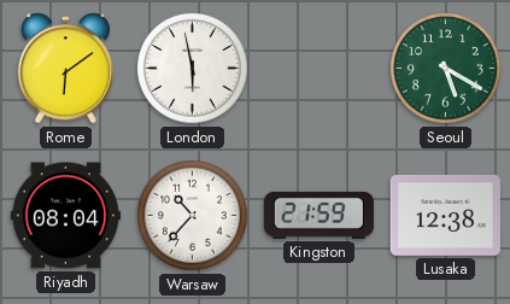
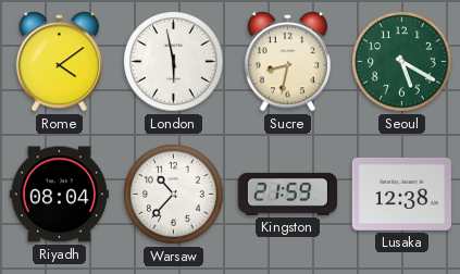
Rome: 6:09 -> 4:09
Sucre: none -> 8:32
